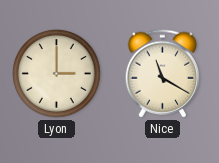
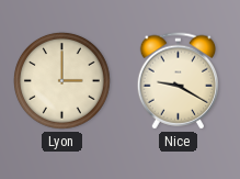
Nice: 11:20 -> 9:20
